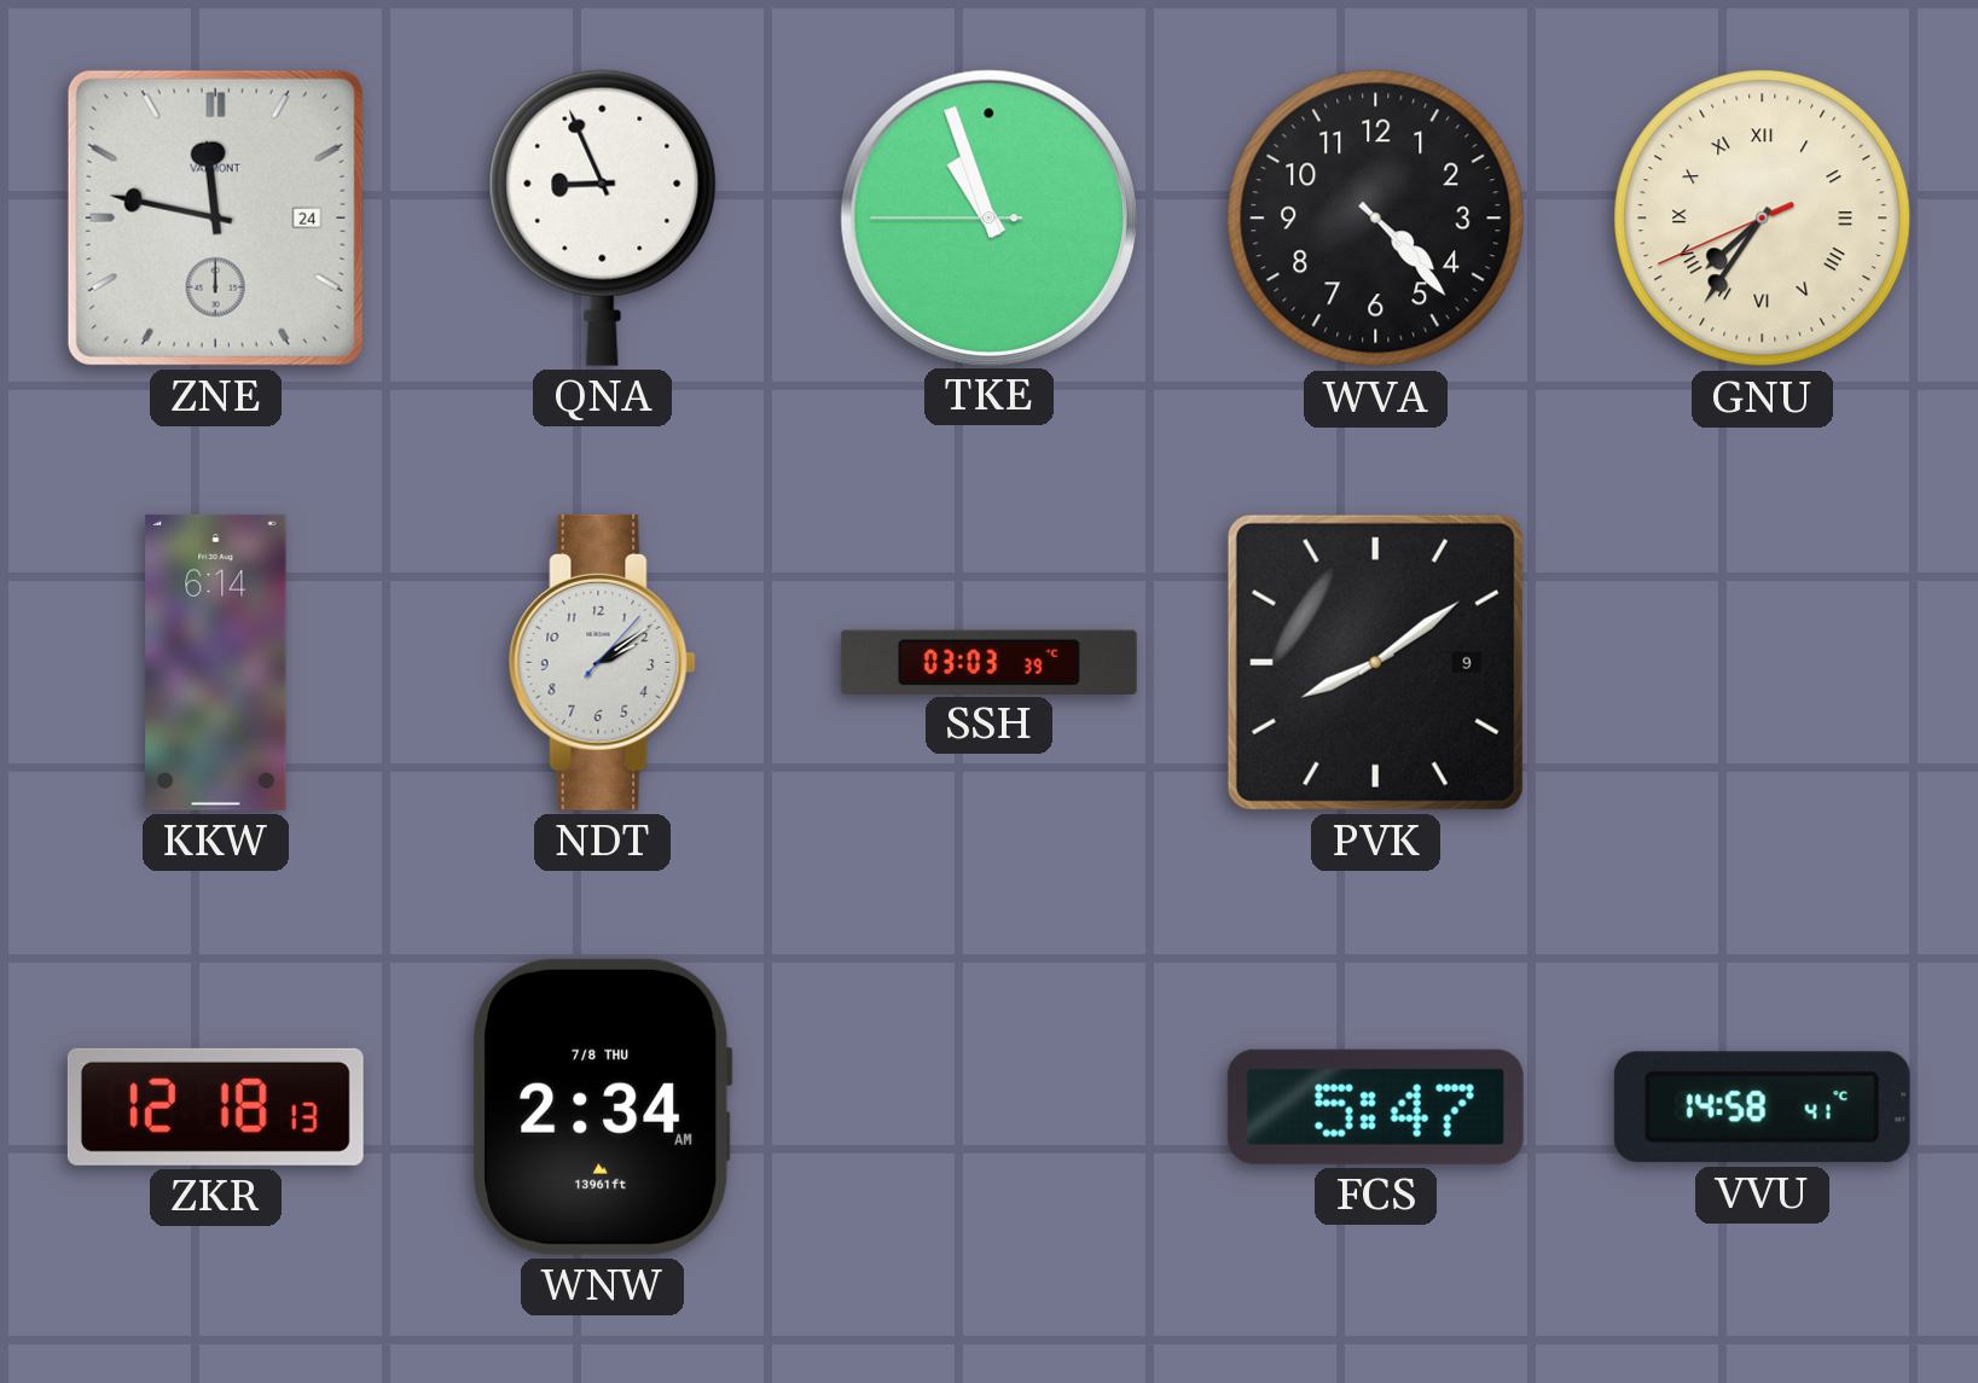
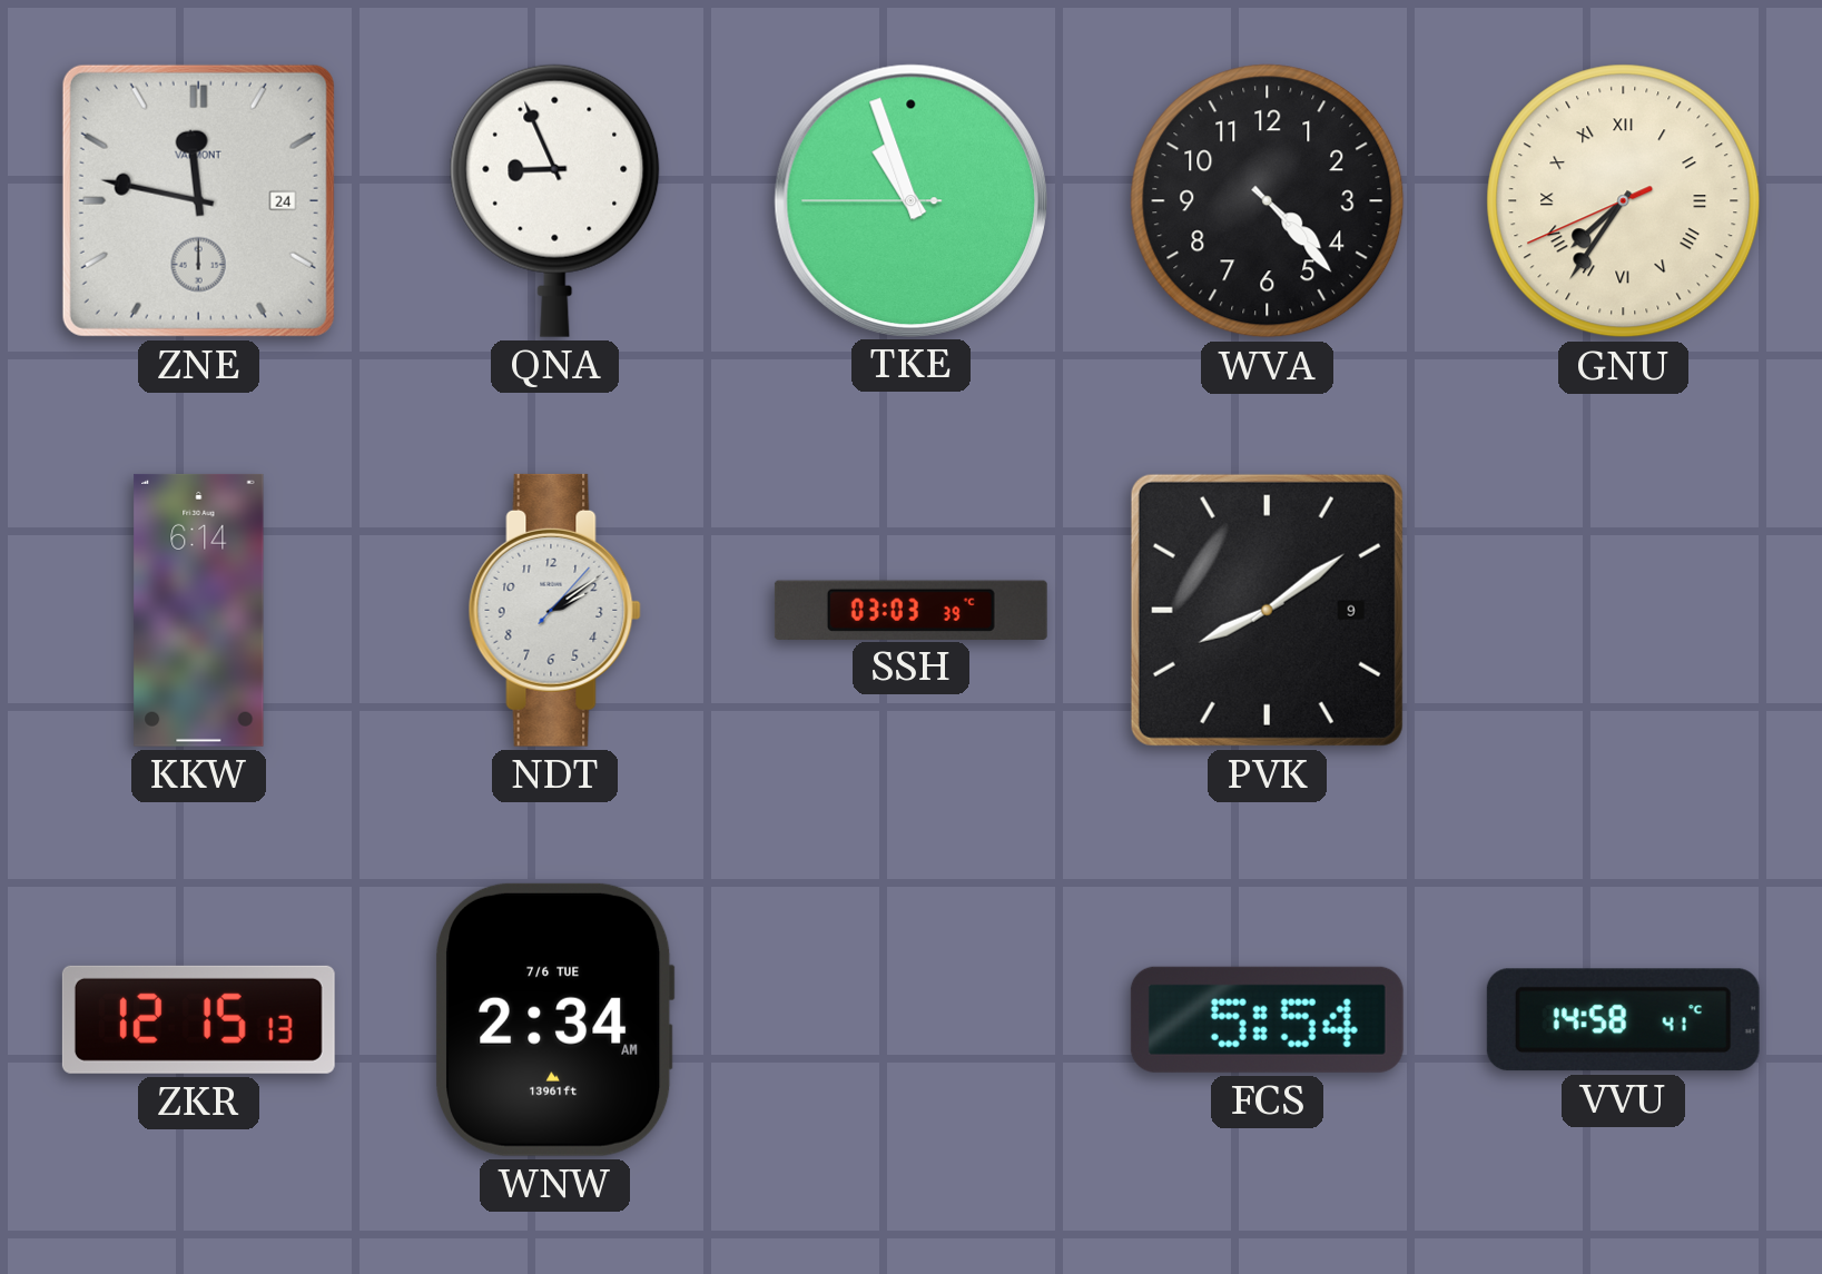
ZKR: 12:18 -> 12:15
WNW date: 7/8 THU -> 7/6 TUE
FCS: 5:47 -> 5:54
